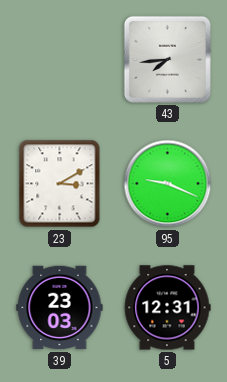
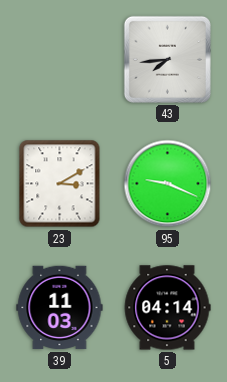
39: 23:03 -> 11:03
5: 12:31 -> 04:14
